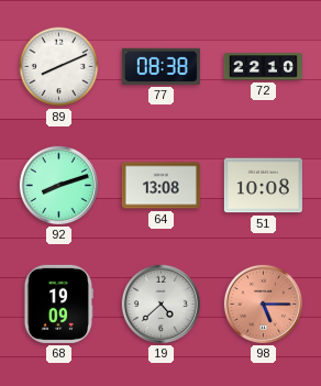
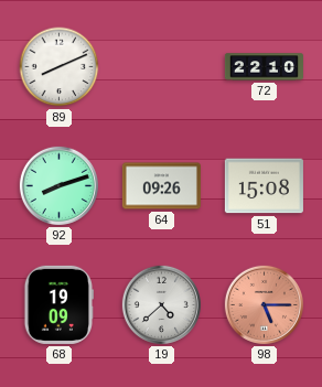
77: 08:38 -> none
64: 13:08 -> 09:26
51: 10:08 -> 15:08
